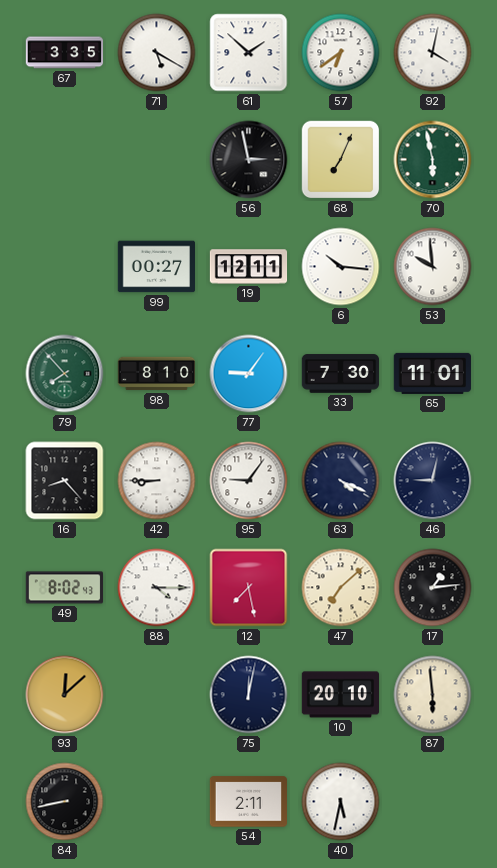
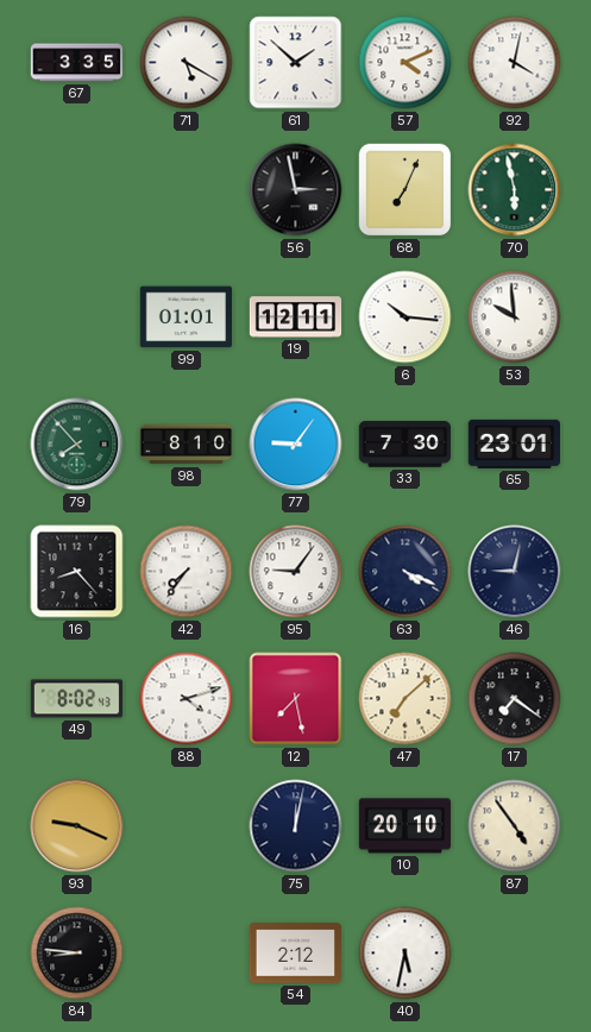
57: 6:39 -> 4:11
99: 00:27 -> 01:01
65: 11:01 -> 23:01
42: 8:45 -> 7:36
88: 4:15 -> 4:12
17: 1:14 -> 7:21
93: 12:08 -> 9:19
87: 5:59 -> 4:54
84: 8:43 -> 8:46
54: 2:11 -> 2:12
